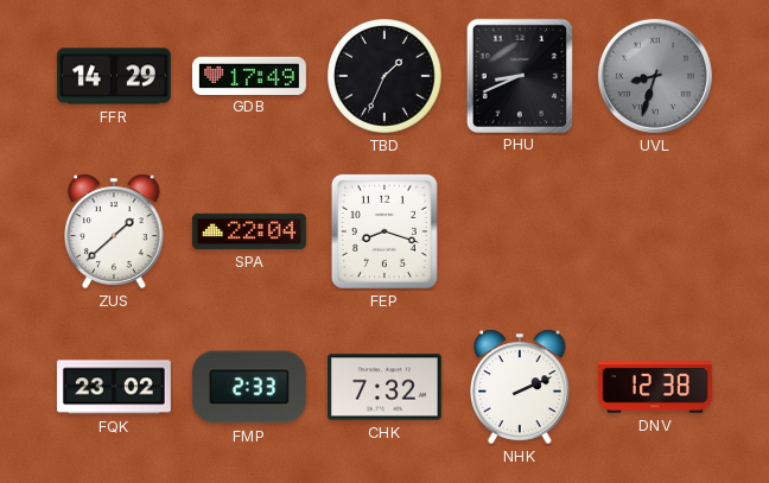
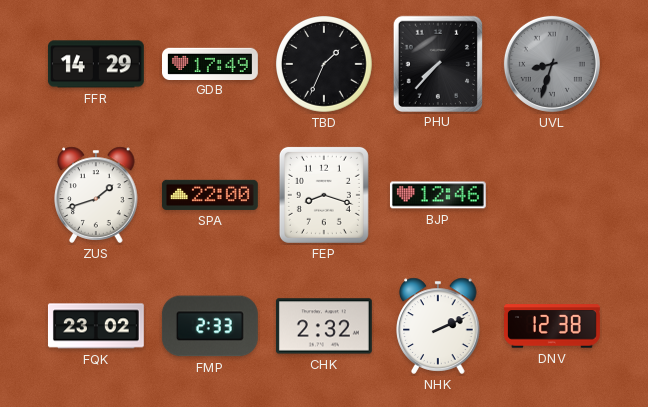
PHU: 8:41 -> 7:37
ZUS: 1:38 -> 1:42
SPA: 22:04 -> 22:00
BJP: none -> 12:46
CHK: 7:32 -> 2:32
